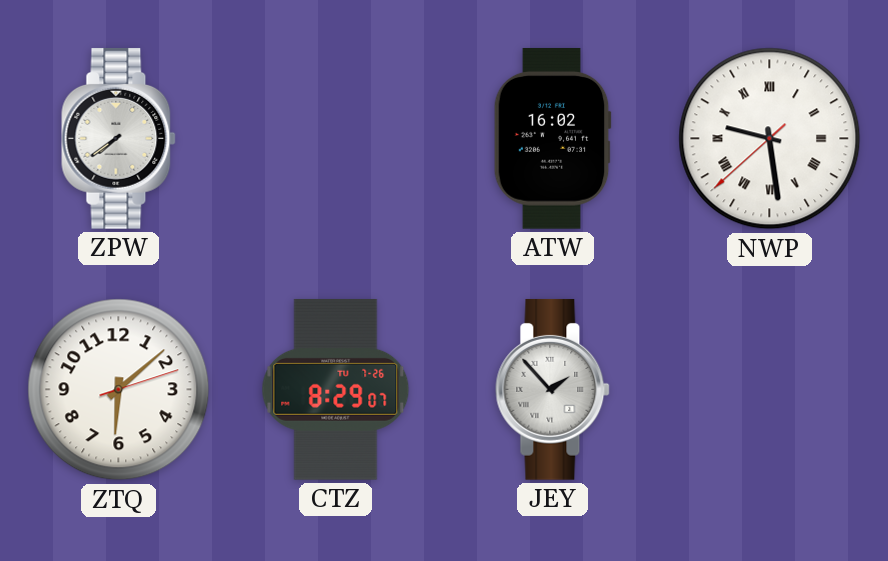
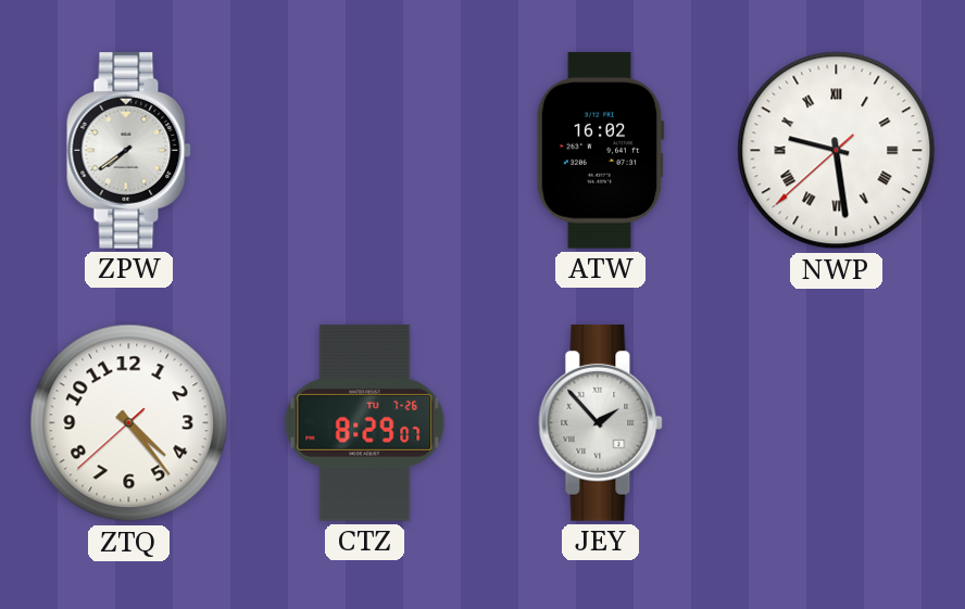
ZTQ: 6:08 -> 4:23
